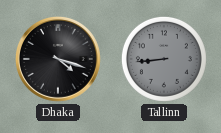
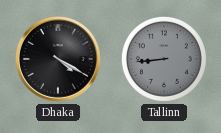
Dhaka: 4:18 -> 4:20
